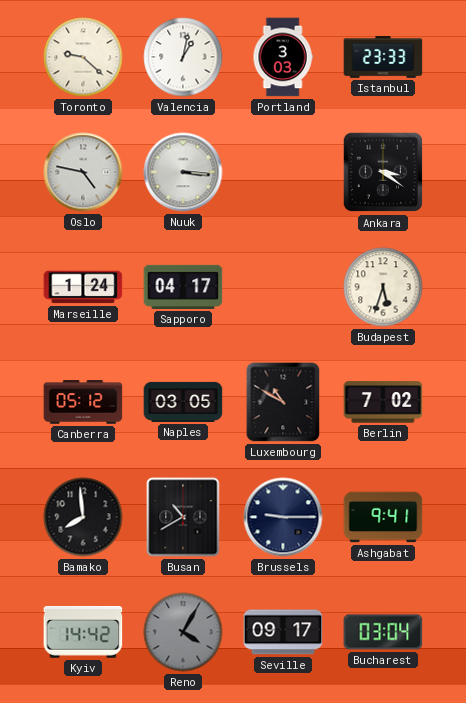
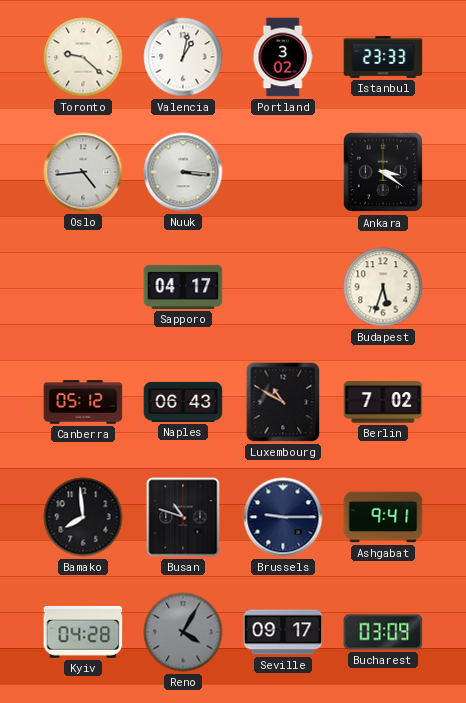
Portland: 3:03 -> 3:02
Oslo: 4:47 -> 4:44
Marseille: 1:24 -> none
Naples: 03:05 -> 06:43
Busan: 10:40 -> 10:48
Kyiv: 14:42 -> 04:28
Bucharest: 03:04 -> 03:09
